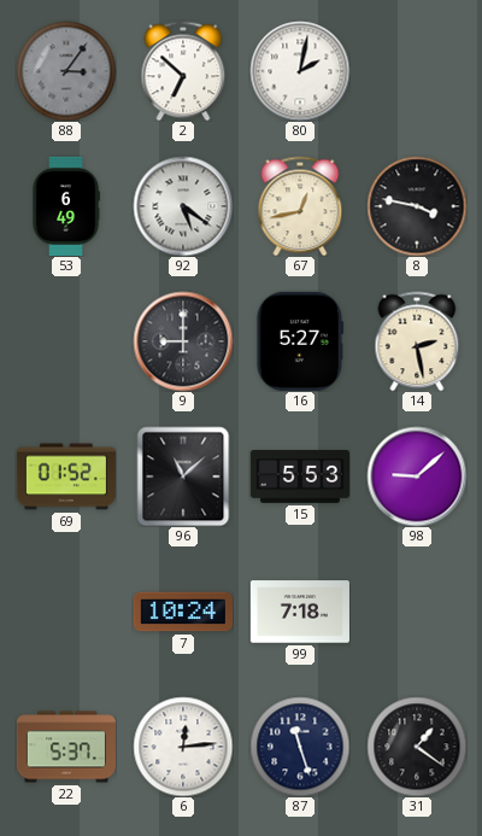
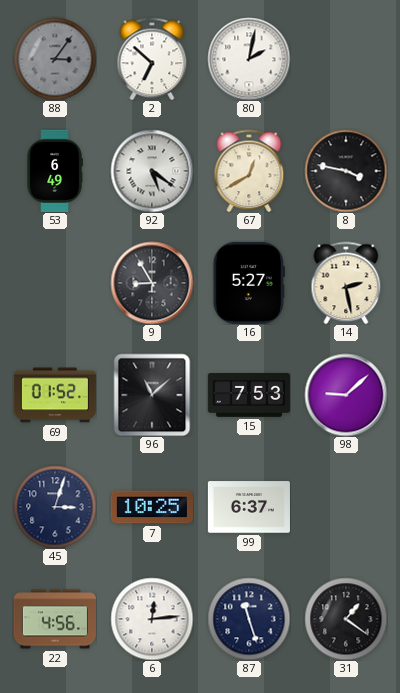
67: 12:43 -> 12:40
9: 9:00 -> 8:55
15: 5:53 -> 7:53
45: none -> 3:03
7: 10:24 -> 10:25
99: 7:18 -> 6:37
22: 5:37 -> 4:56
